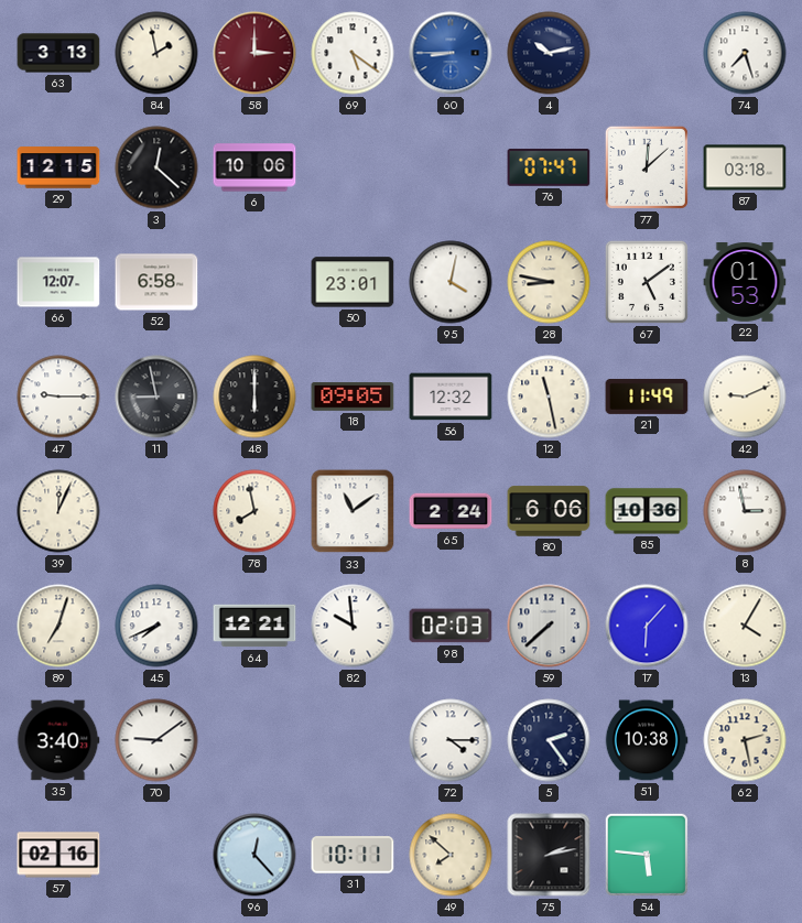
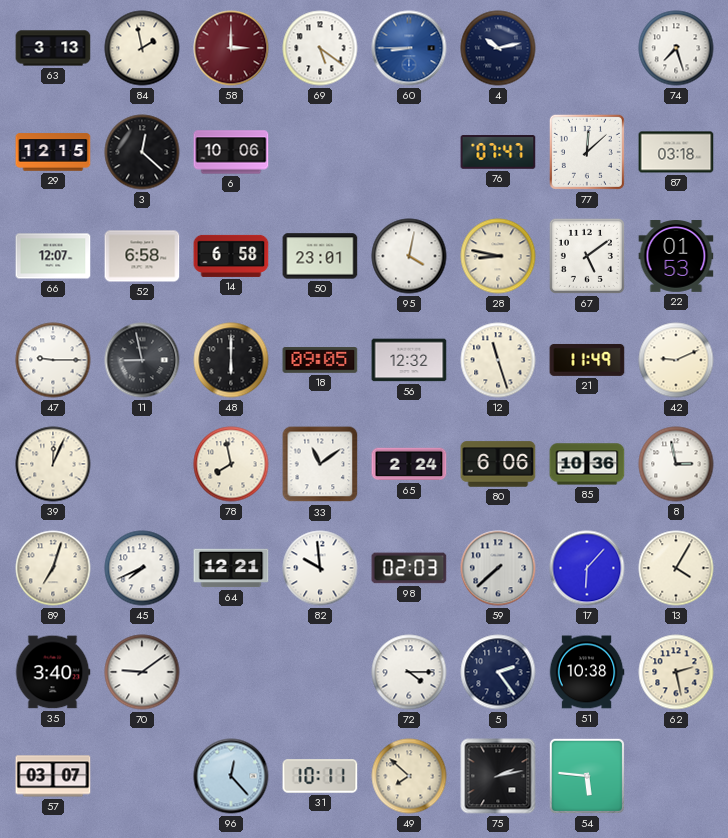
14: none -> 6:58
12: 11:28 -> 11:27
57: 02:16 -> 03:07
